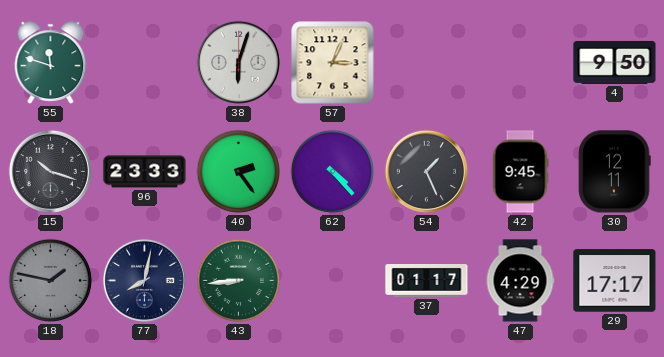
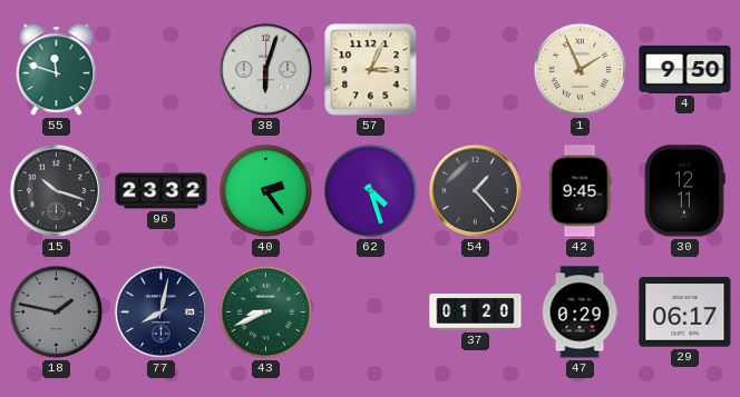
1: none -> 1:56
96: 23:33 -> 23:32
62: 4:23 -> 4:27
54: 1:26 -> 1:23
43: 8:44 -> 8:41
37: 01:17 -> 01:20
47: 4:29 -> 0:29
29: 17:17 -> 06:17
